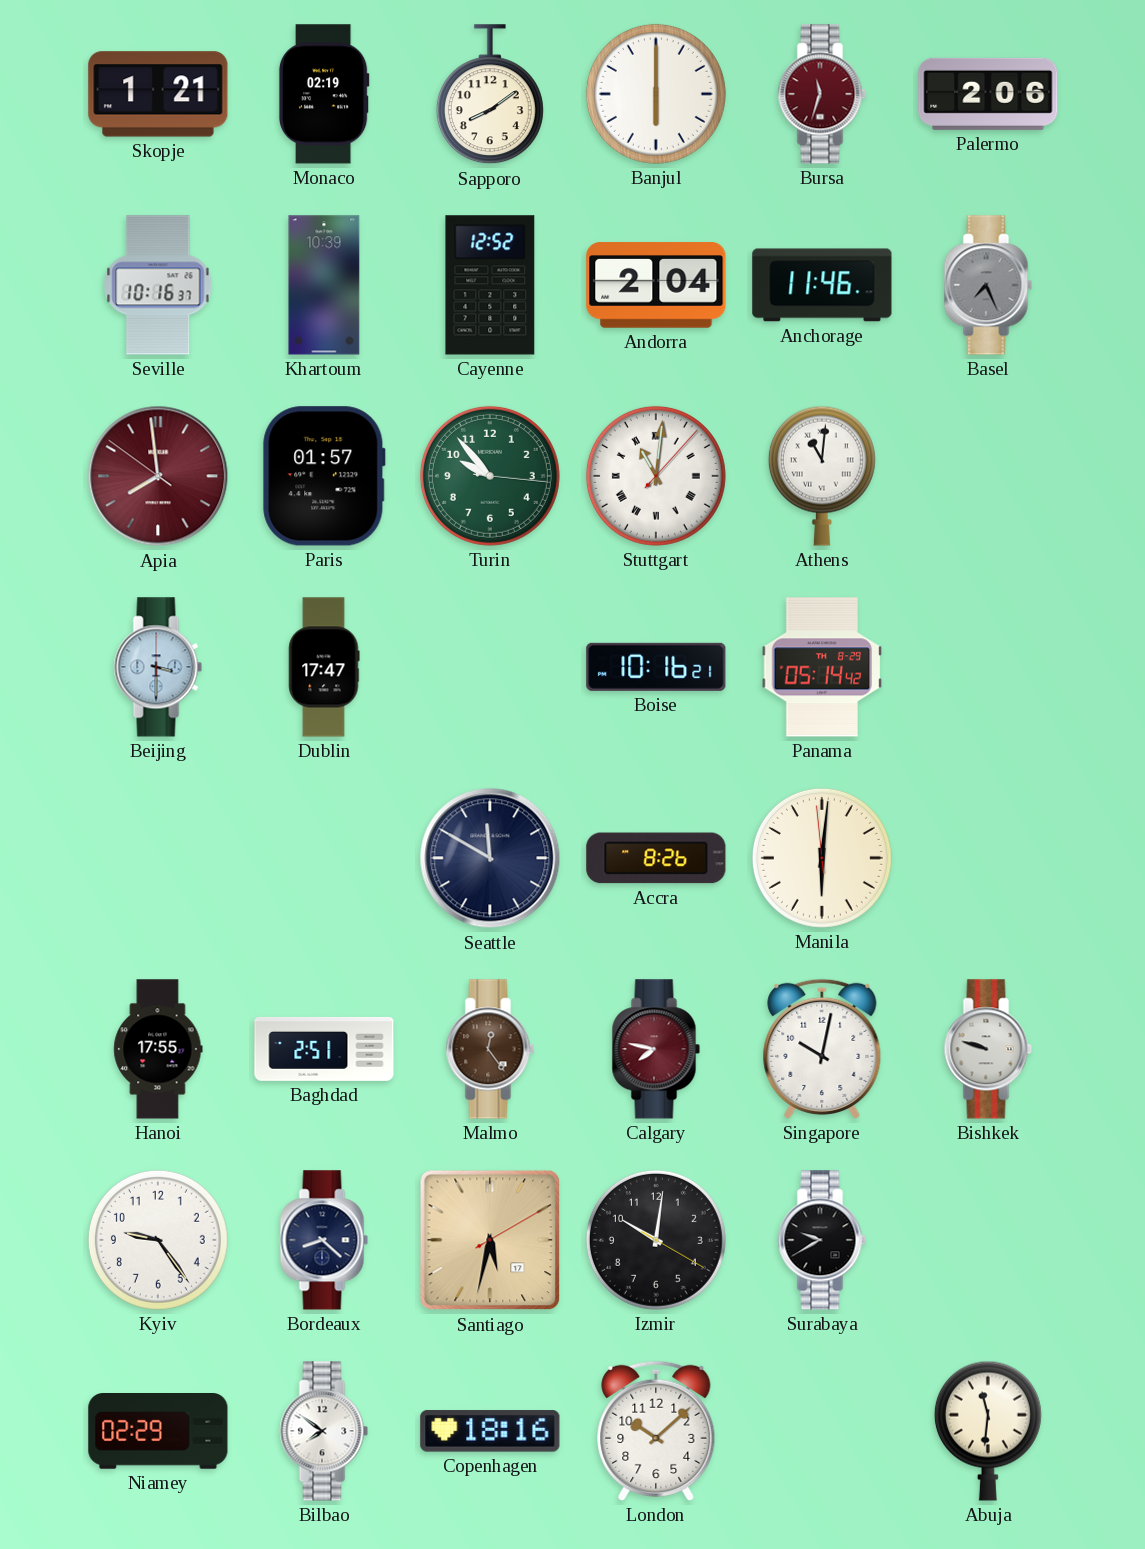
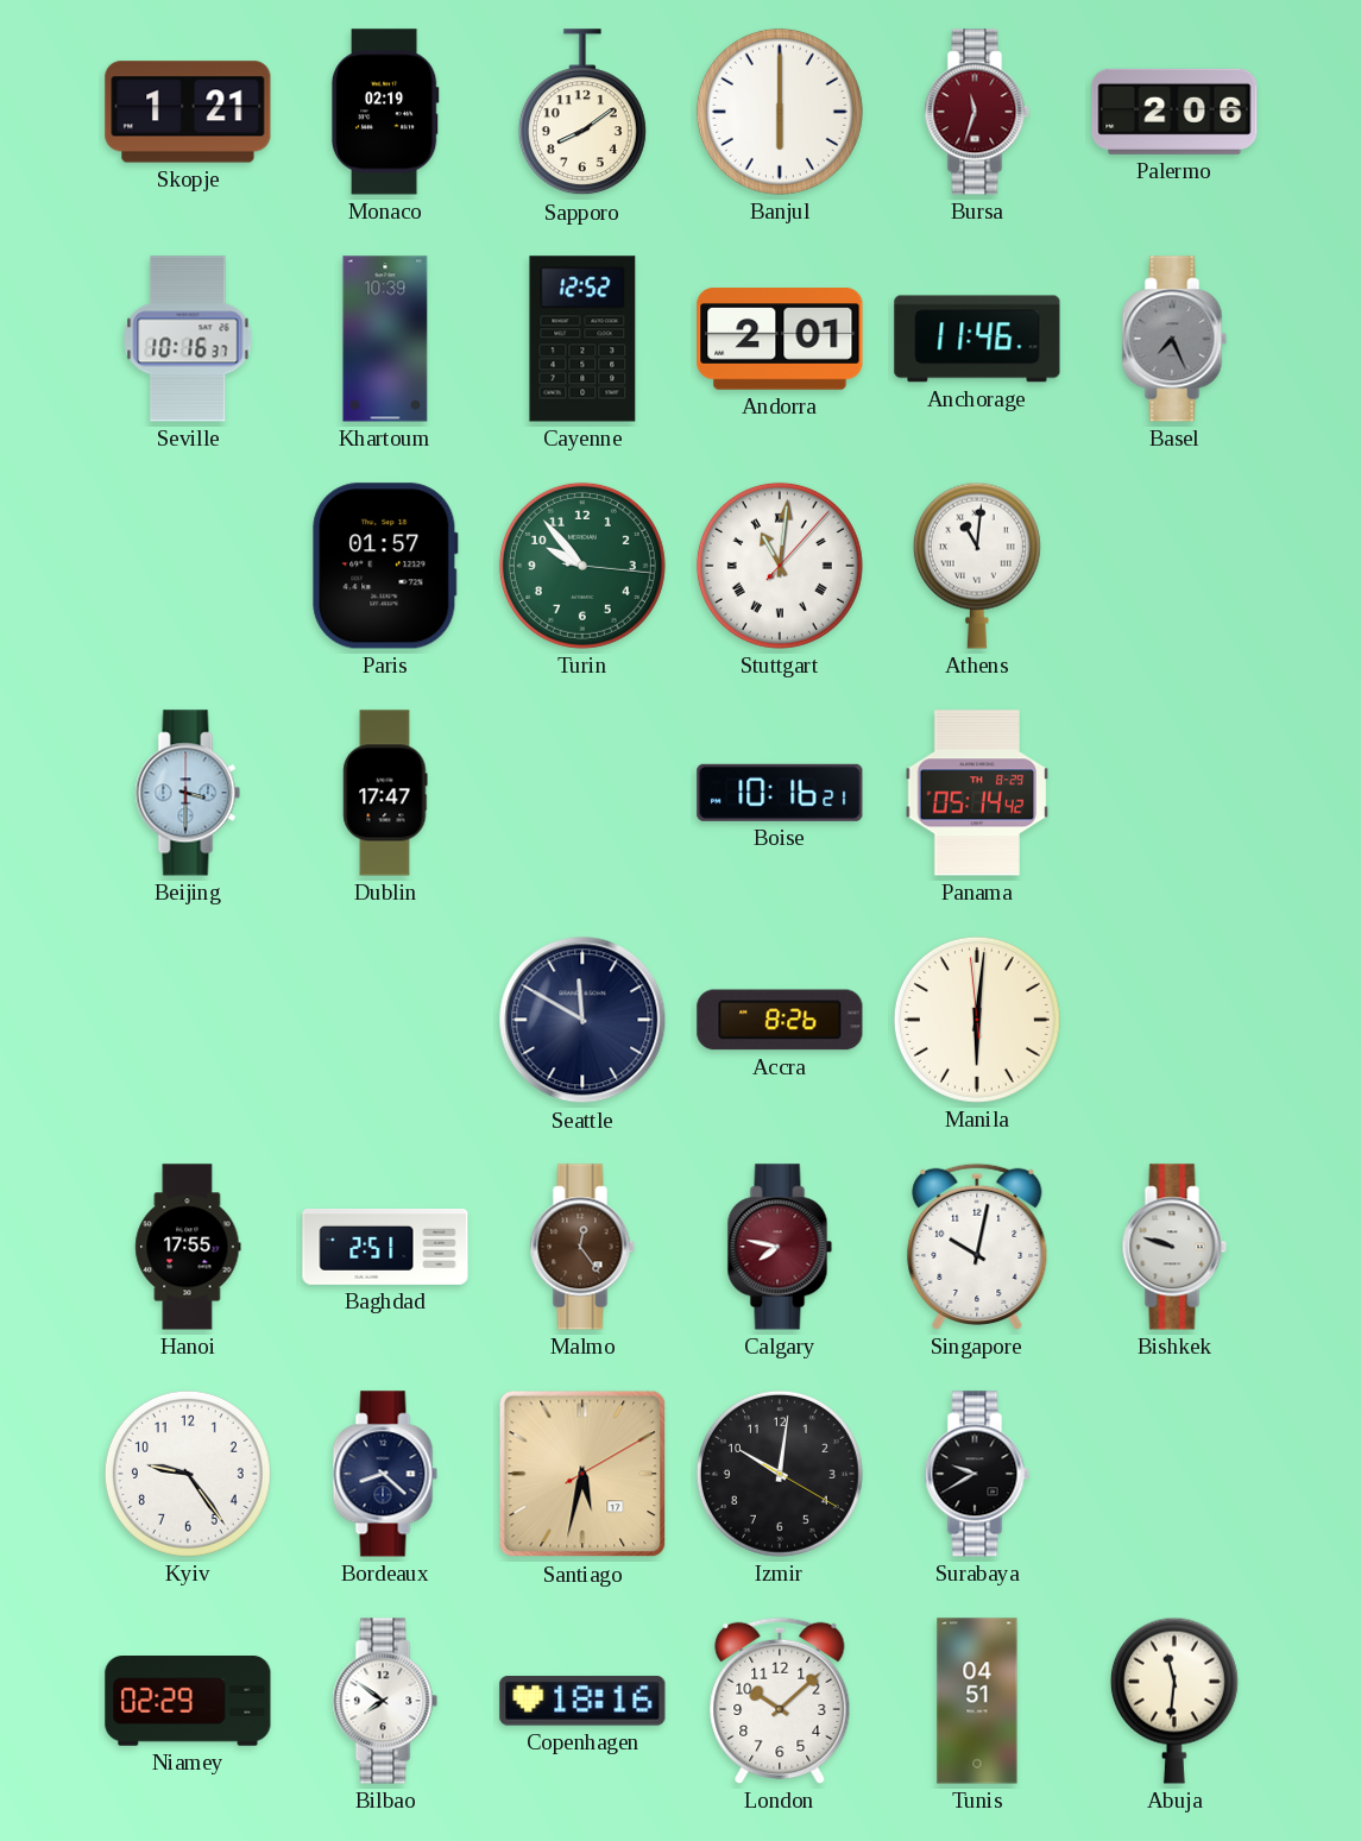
Andorra: 2:04 -> 2:01
Apia: 7:58 -> none
Tunis: none -> 04:51
